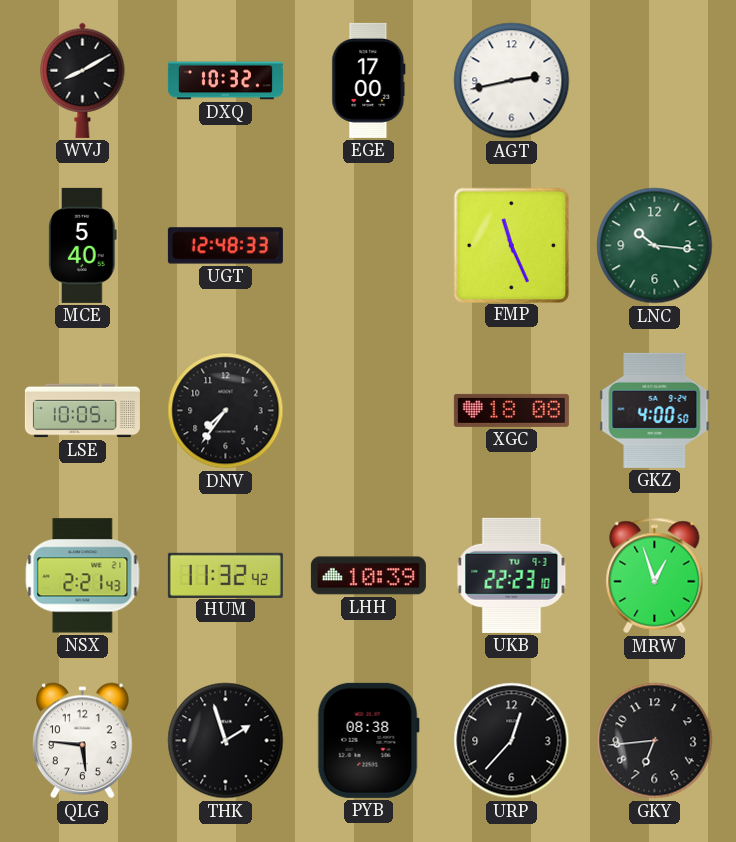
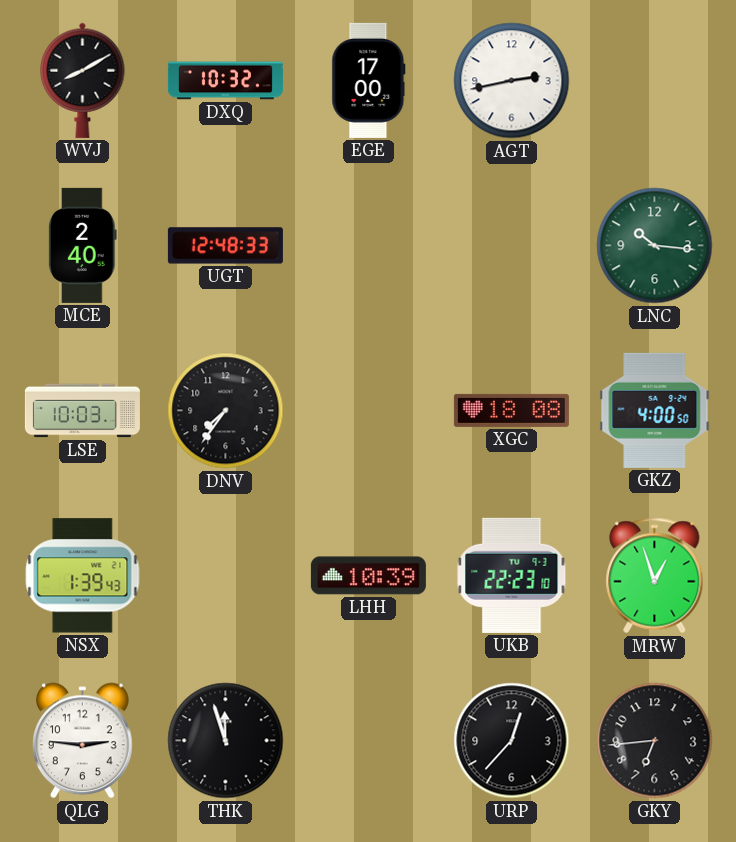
MCE: 5:40 -> 2:40
FMP: 11:26 -> none
LSE: 10:05 -> 10:03
NSX: 2:21 -> 1:39
HUM: 11:32 -> none
QLG: 5:46 -> 2:46
THK: 1:57 -> 11:57
PYB: 08:38 -> none
